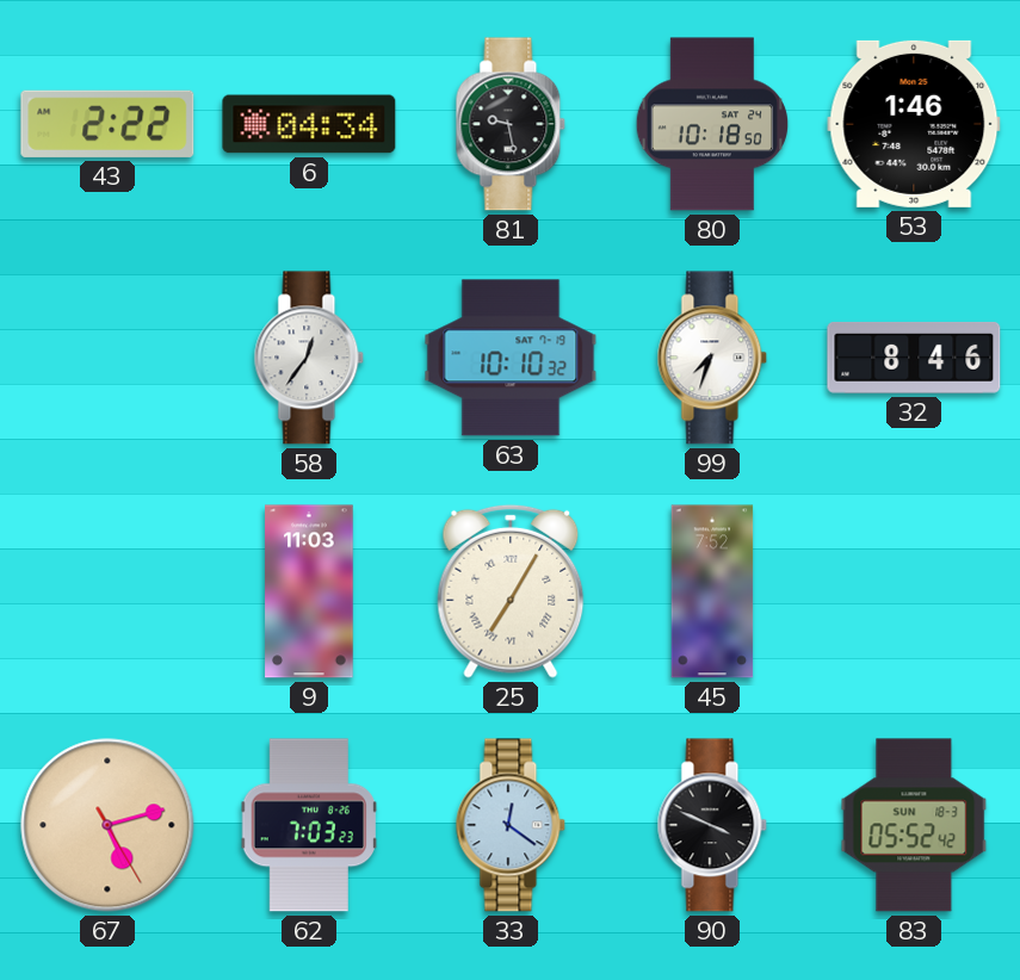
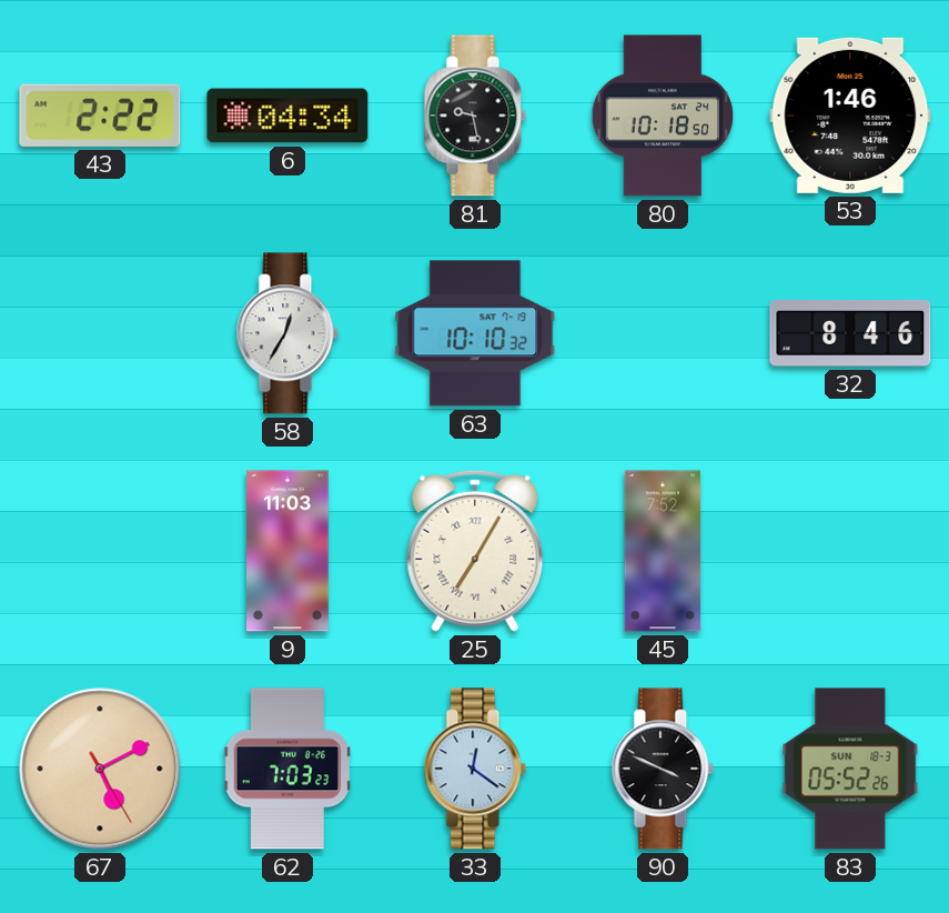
58: 12:36 -> 12:35
99: 7:33 -> none
67: 5:12 -> 5:10
83: 05:52:42 -> 05:52:26
